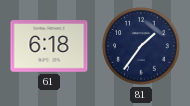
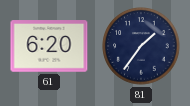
61: 6:18 -> 6:20
